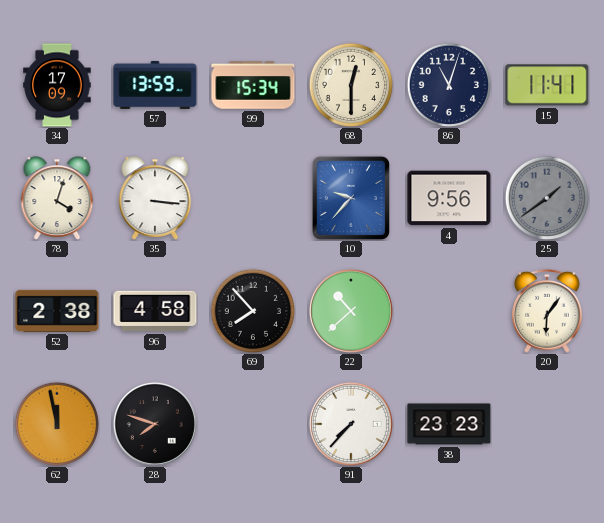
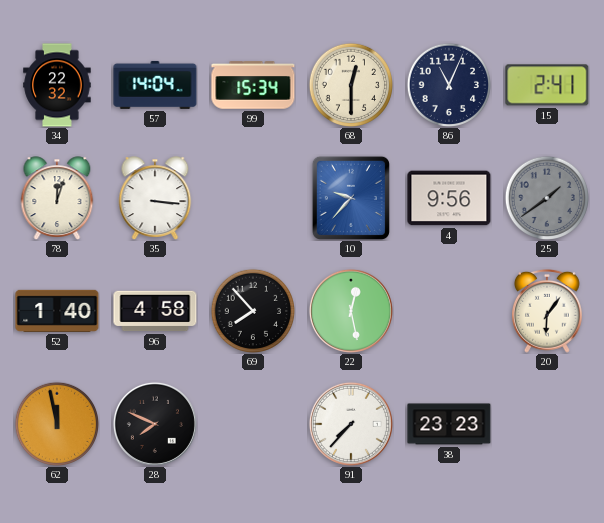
34: 17:09 -> 22:32
57: 13:59 -> 14:04
86: 11:03 -> 11:04
15: 11:41 -> 2:41
78: 4:03 -> 12:03
52: 2:38 -> 1:40
22: 10:38 -> 12:28
28: 7:48 -> 7:49
